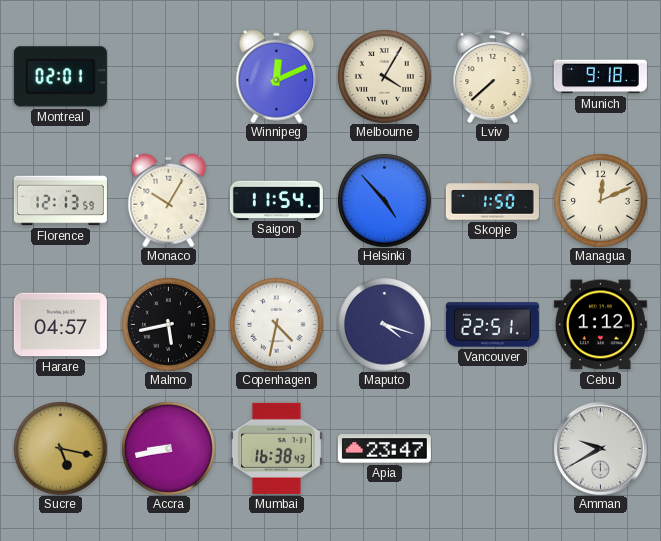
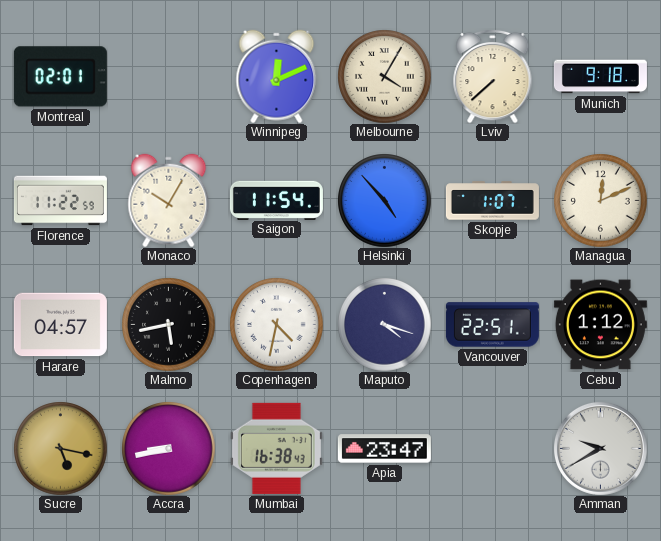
Florence: 12:13 -> 11:22
Skopje: 1:50 -> 1:07
